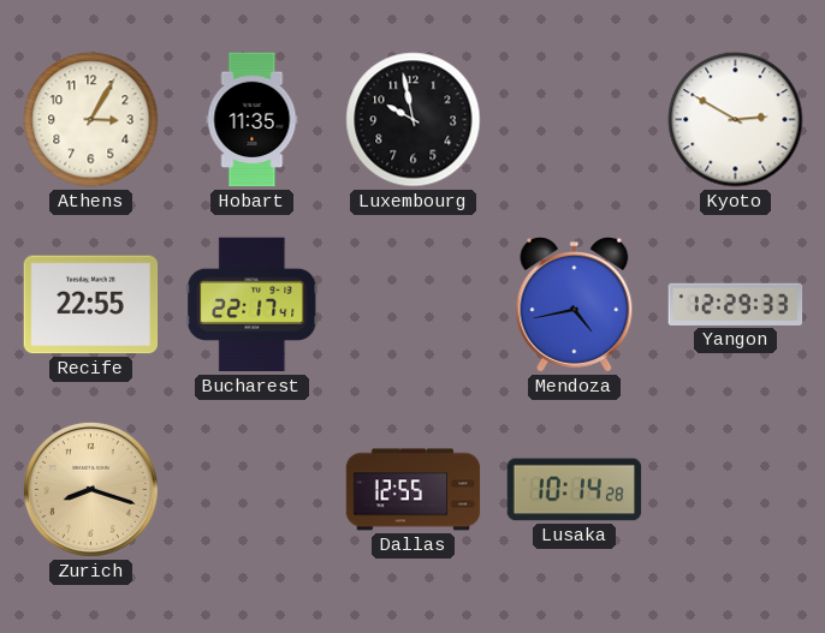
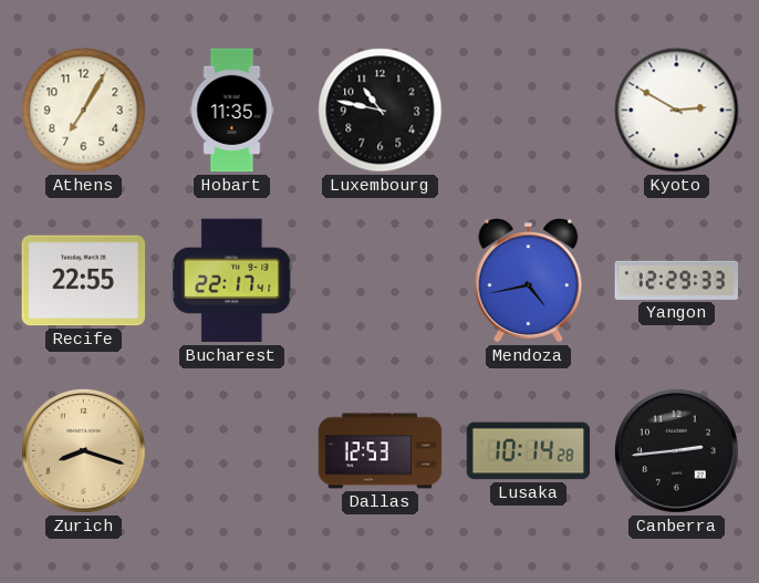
Athens: 3:05 -> 7:05
Luxembourg: 9:58 -> 10:47
Dallas: 12:55 -> 12:53
Canberra: none -> 2:44
